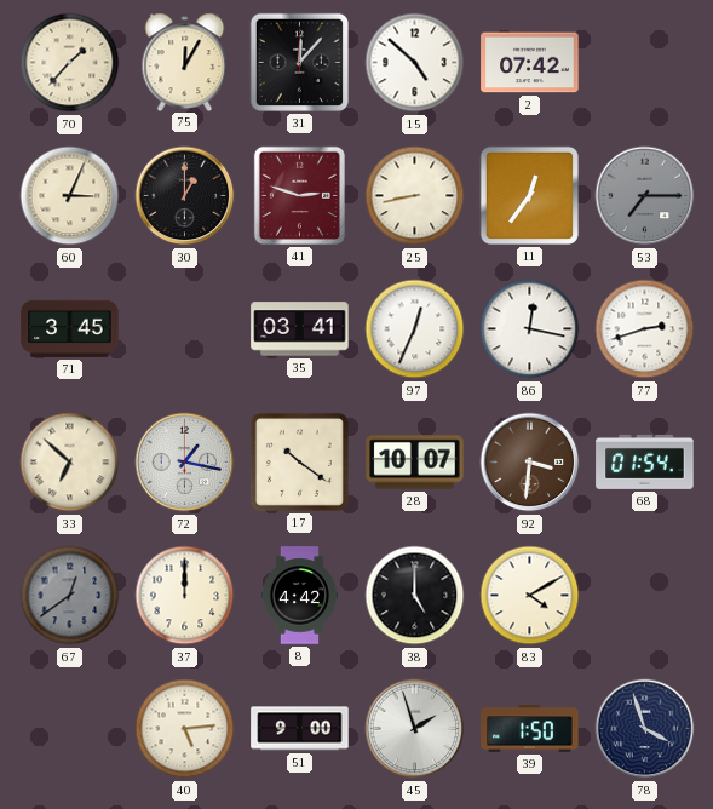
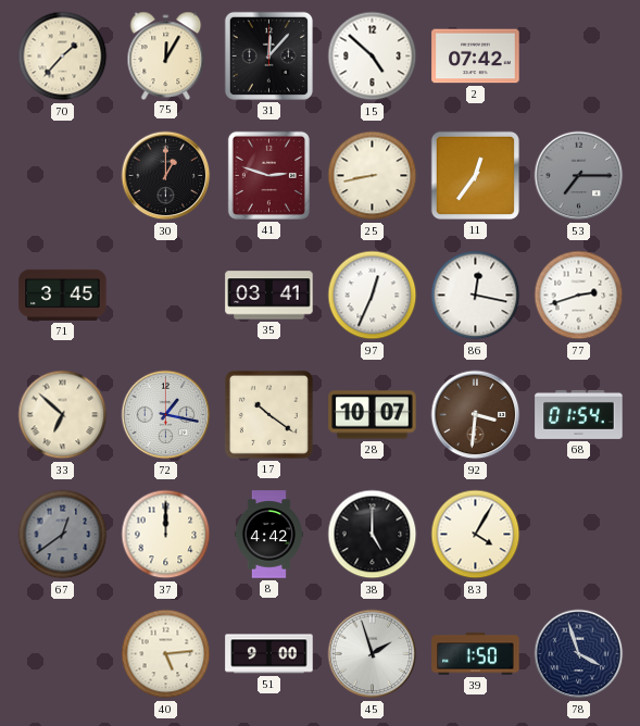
60: 3:04 -> none
83: 4:10 -> 4:05
